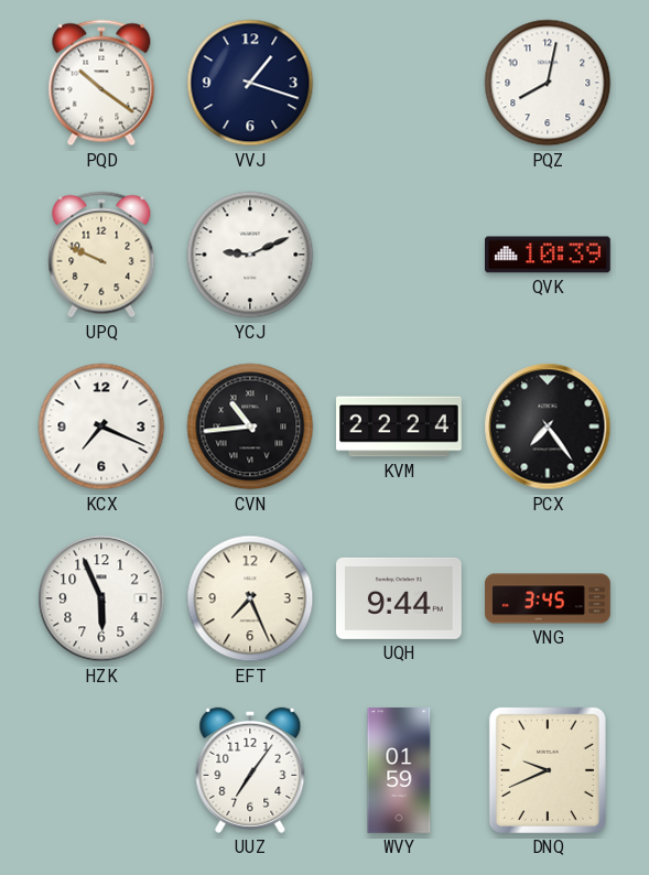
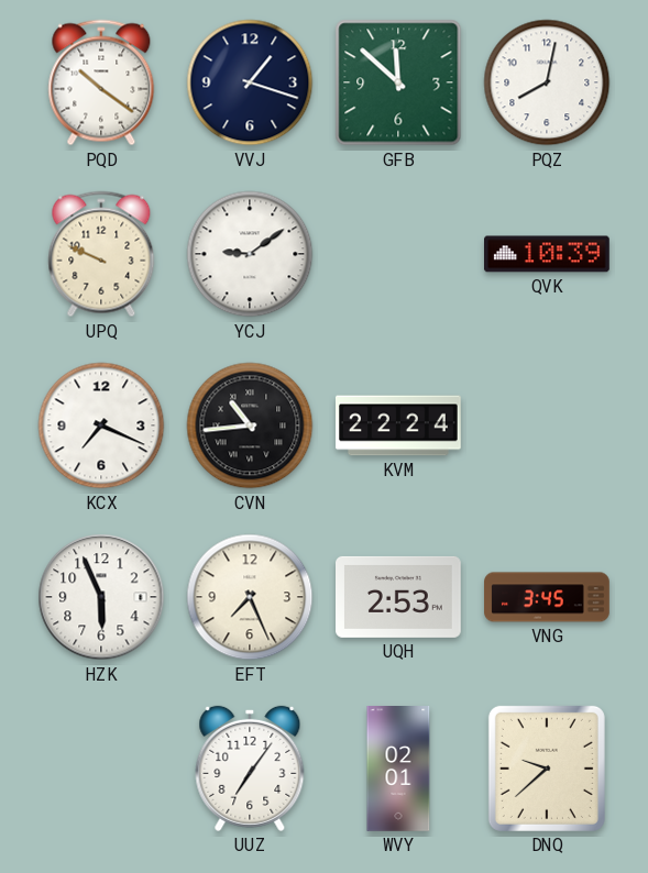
GFB: none -> 11:52
YCJ: 9:11 -> 9:09
PCX: 7:24 -> none
UQH: 9:44 -> 2:53
WVY: 01:59 -> 02:01
DNQ: 9:41 -> 9:38
